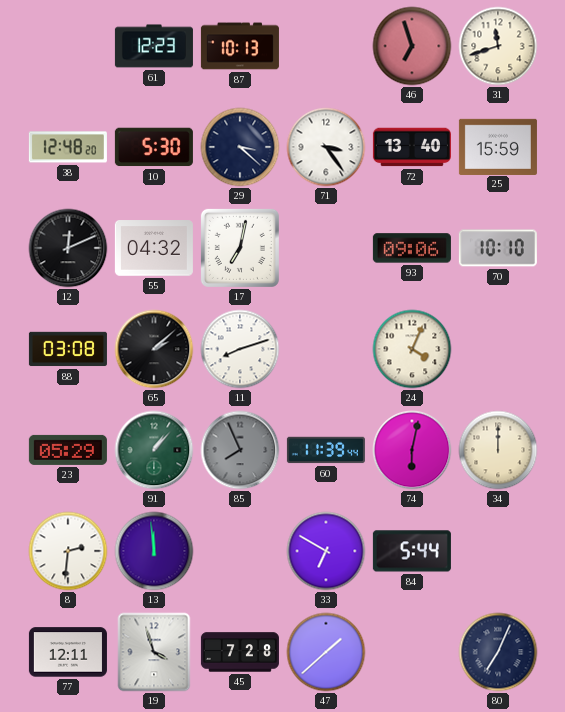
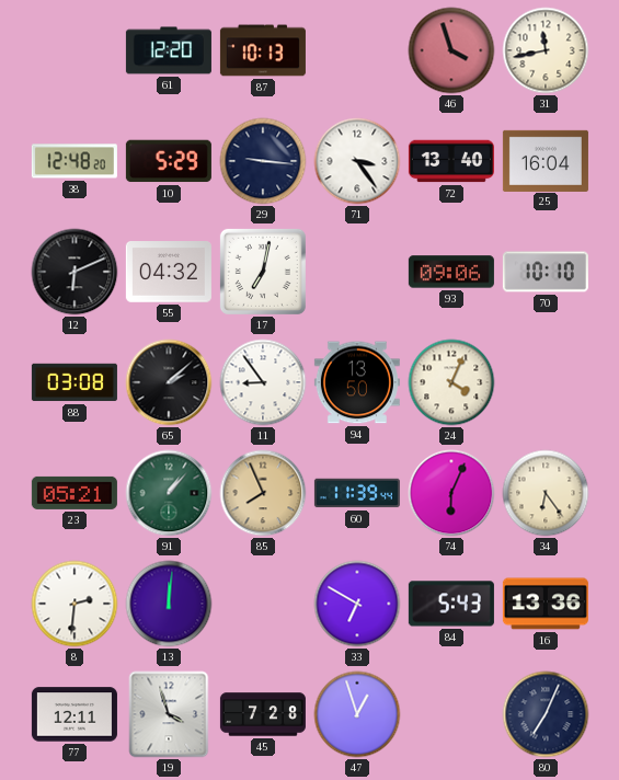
61: 12:23 -> 12:20
46: 6:57 -> 3:57
31: 11:42 -> 11:43
10: 5:30 -> 5:29
29: 3:22 -> 9:16
25: 15:59 -> 16:04
12: 12:11 -> 6:11
11: 8:12 -> 8:54
94: none -> 13:50
23: 05:29 -> 05:21
85 dial: grey -> champagne
74: 6:02 -> 6:04
34: 12:00 -> 6:24
13: 11:59 -> 12:01
84: 5:44 -> 5:43
16: none -> 13:36
47: 1:38 -> 12:57
